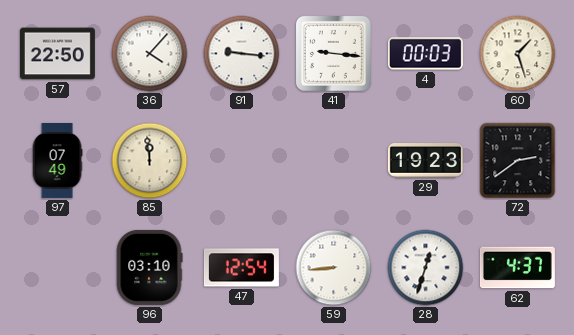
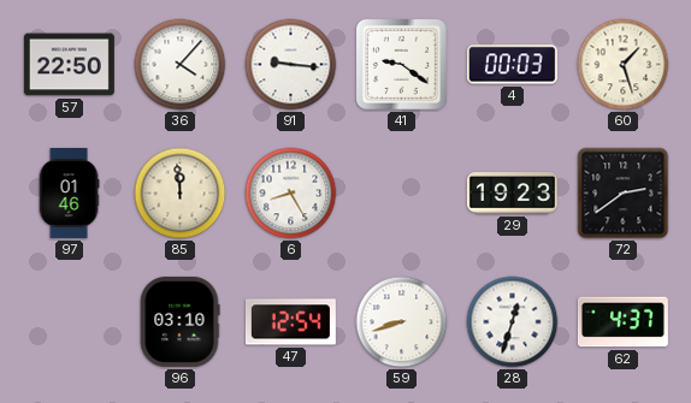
41: 9:16 -> 9:21
97: 07:49 -> 01:46
6: none -> 8:25
59: 8:44 -> 8:42
